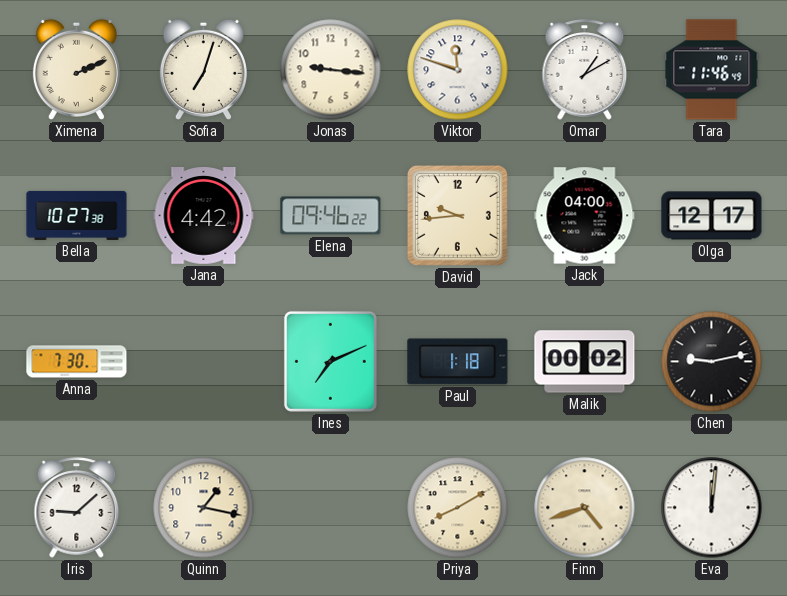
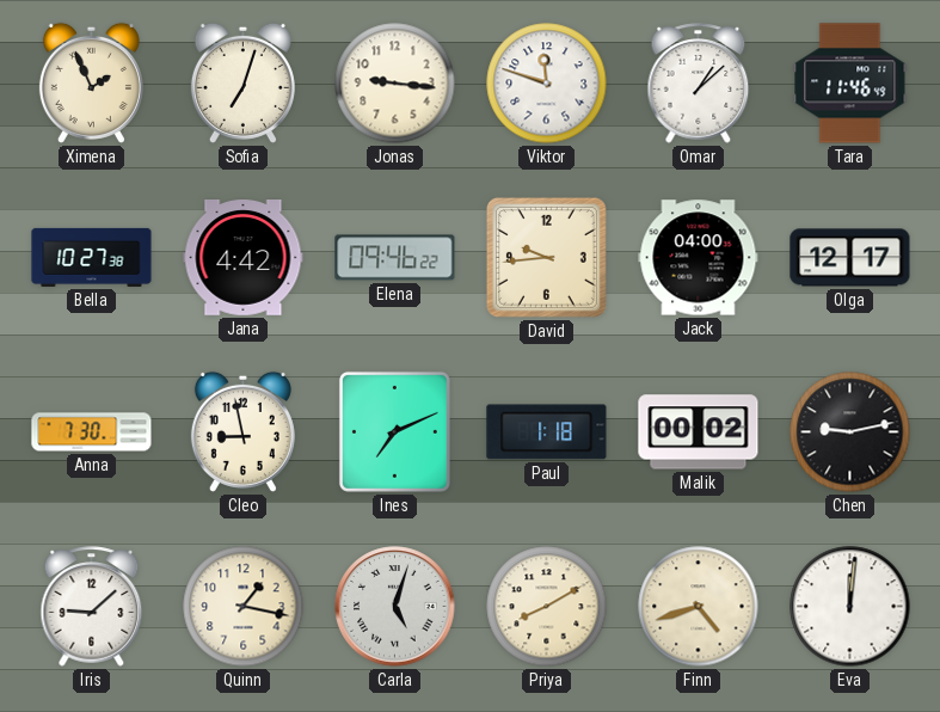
Ximena: 2:11 -> 1:56
Omar: 1:10 -> 1:08
Cleo: none -> 8:58
Carla: none -> 5:03
